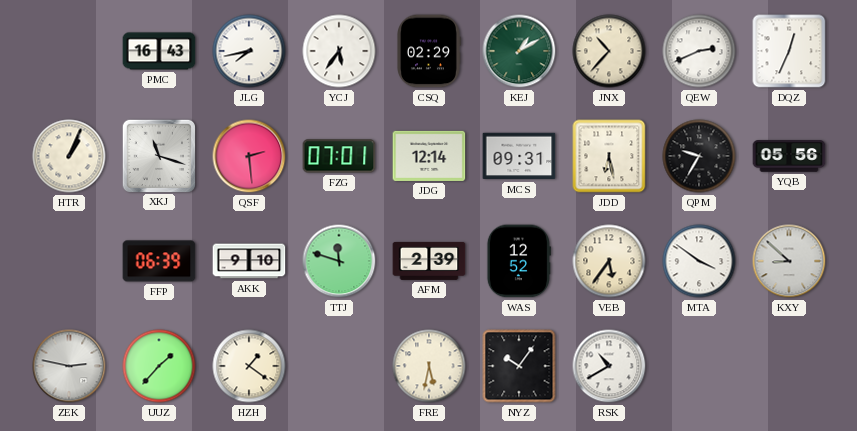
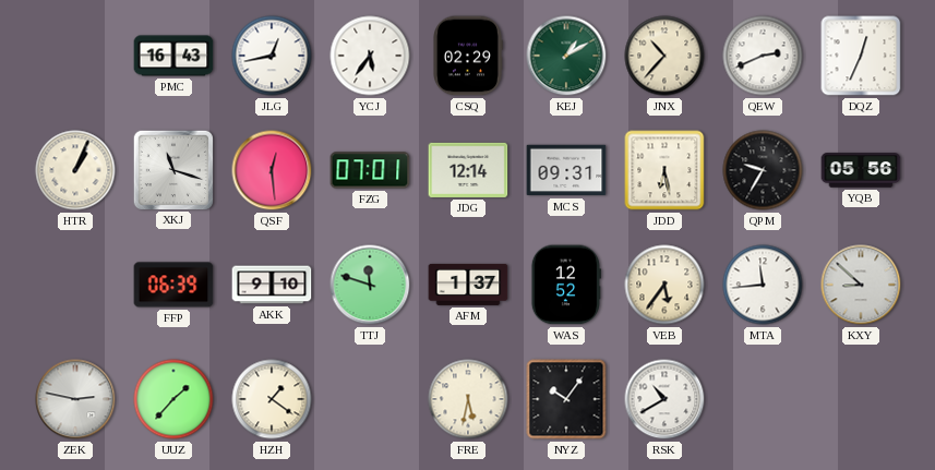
JLG: 7:43 -> 12:43
QSF: 2:29 -> 12:29
AFM: 2:39 -> 1:37
MTA: 3:51 -> 11:44
